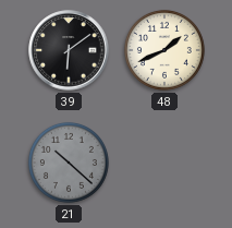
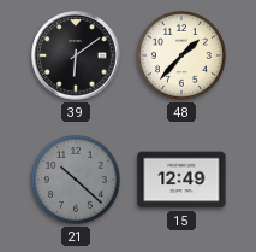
48: 1:41 -> 1:37
15: none -> 12:49
